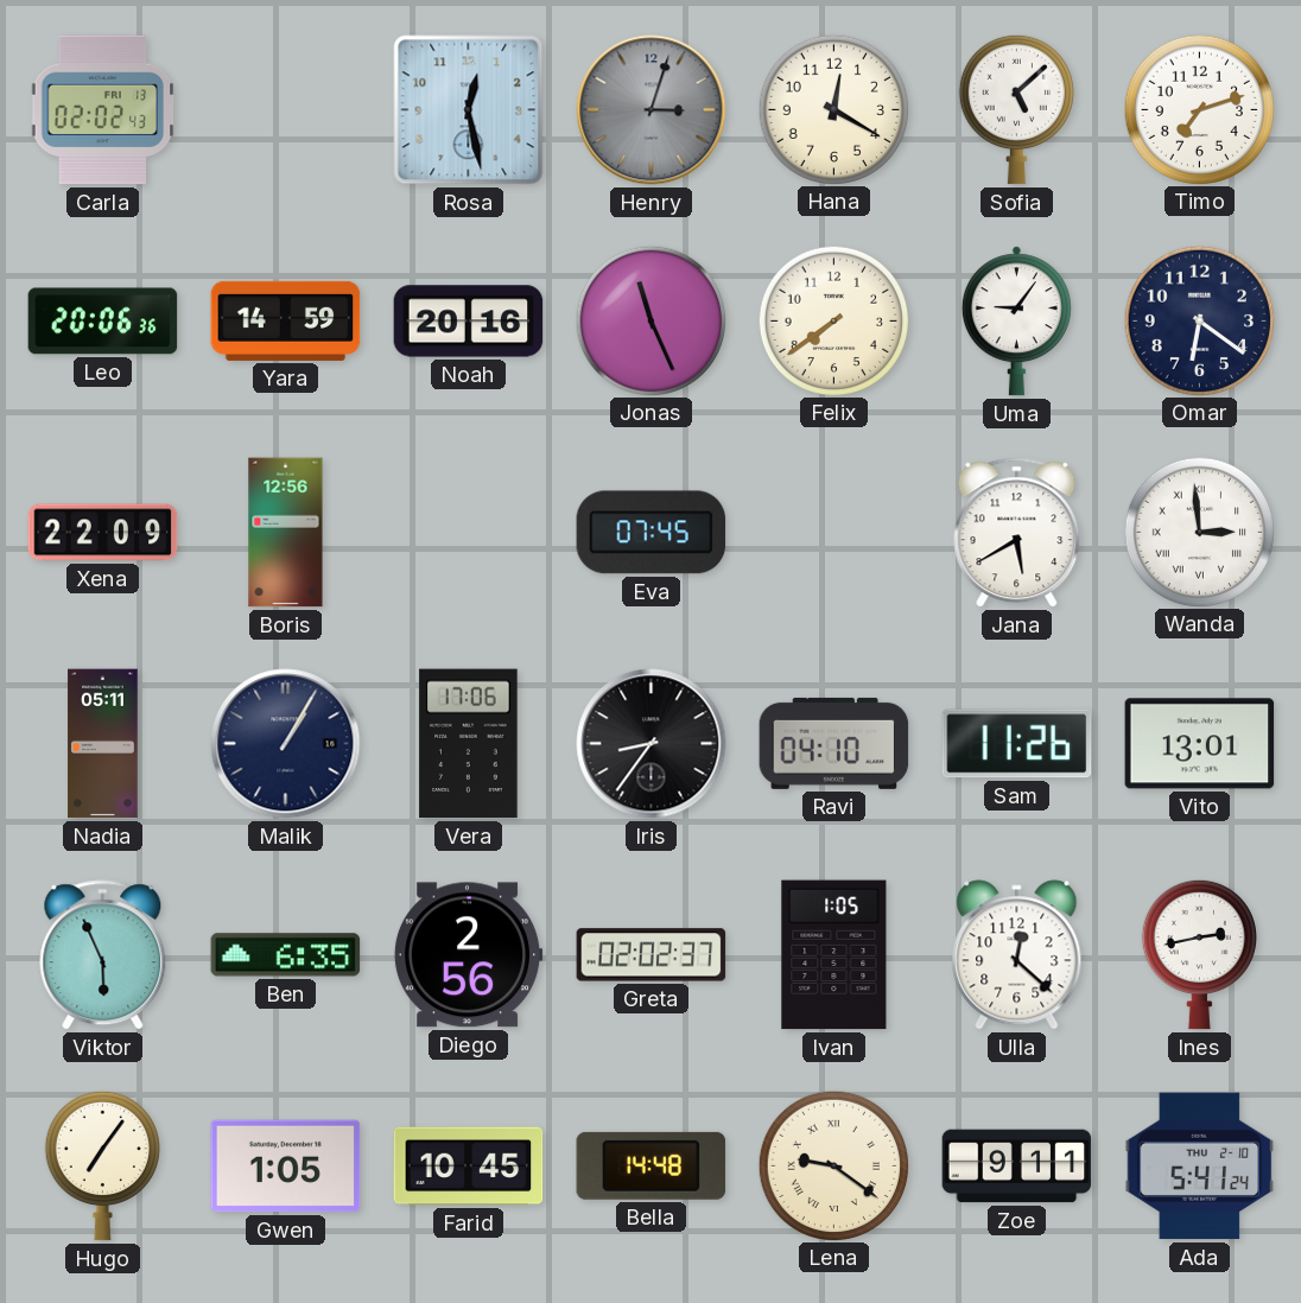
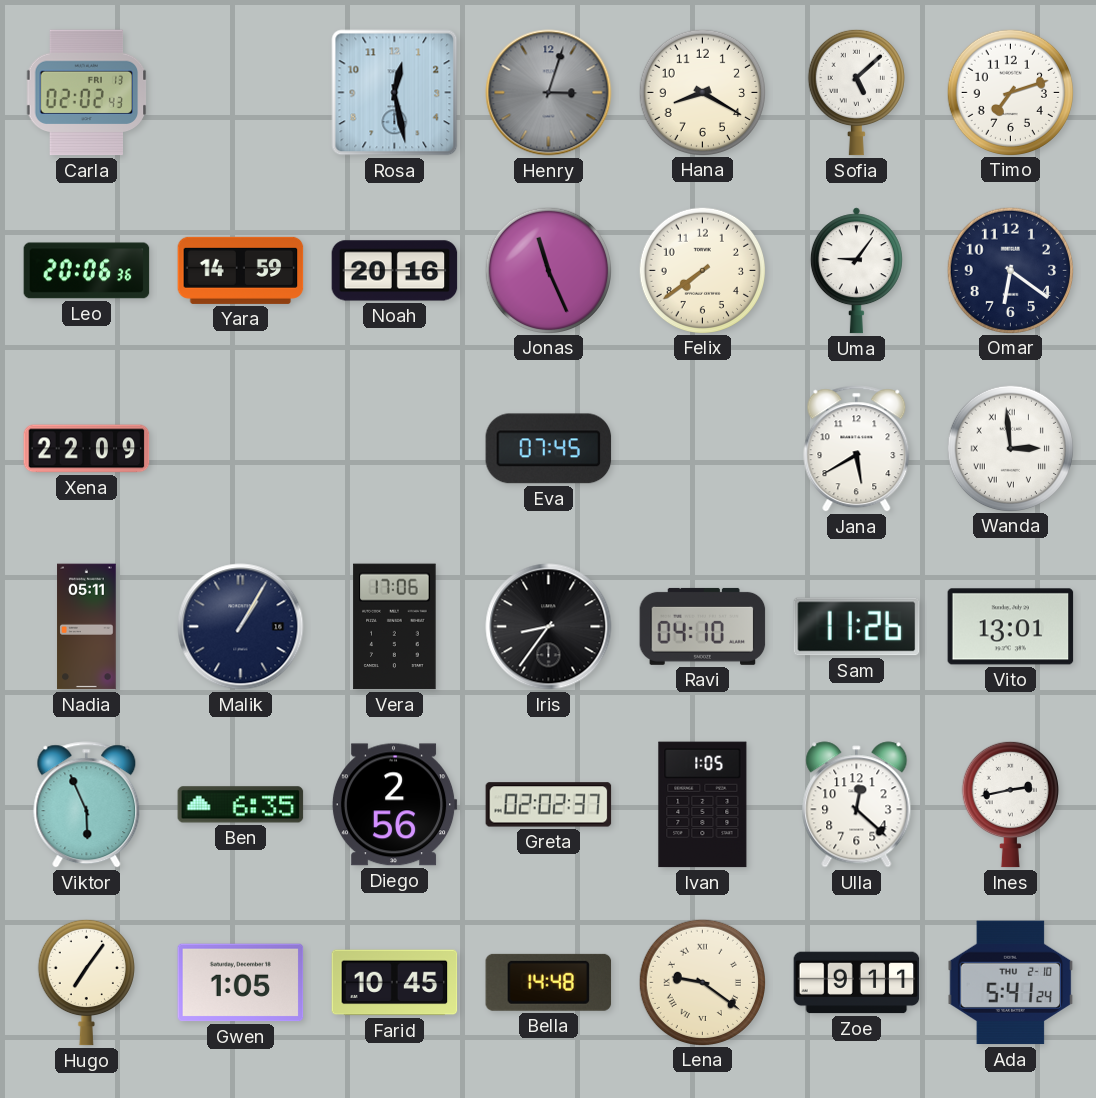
Hana: 12:20 -> 8:20
Boris: 12:56 -> none
